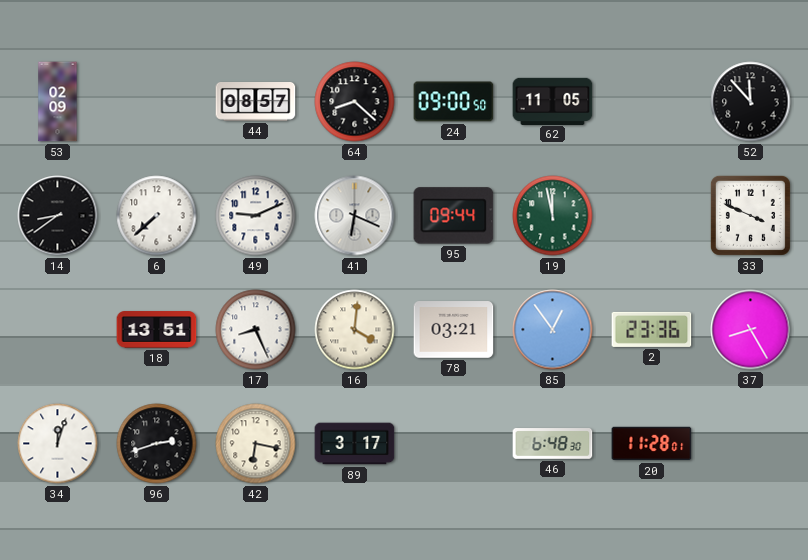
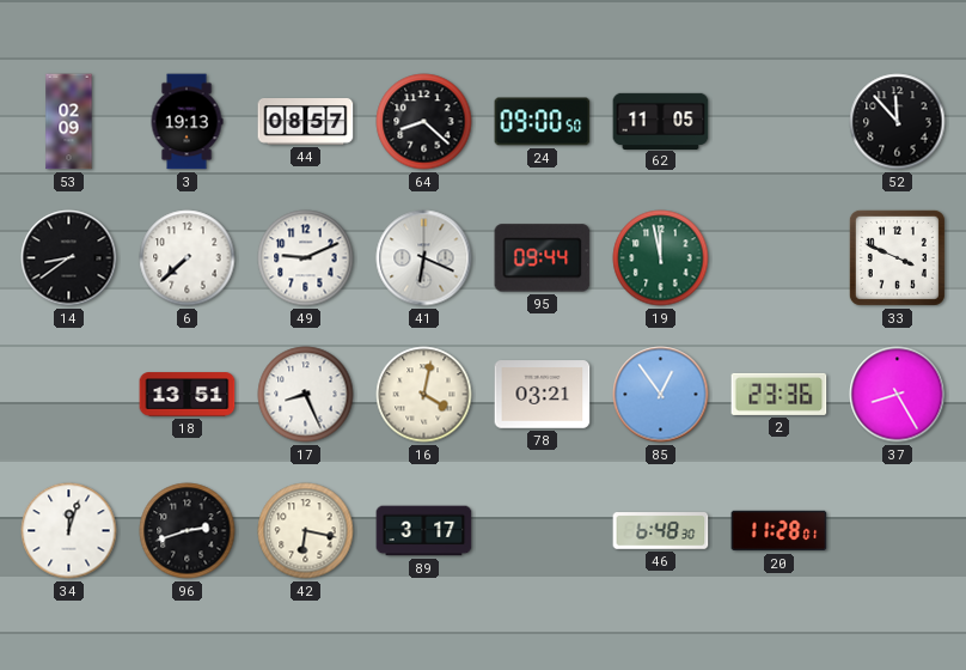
3: none -> 19:13
16: 4:01 -> 4:02
